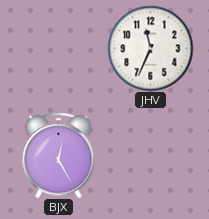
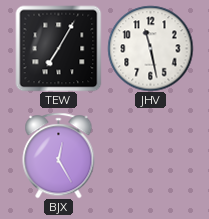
TEW: none -> 7:05
JHV: 11:34 -> 11:28
